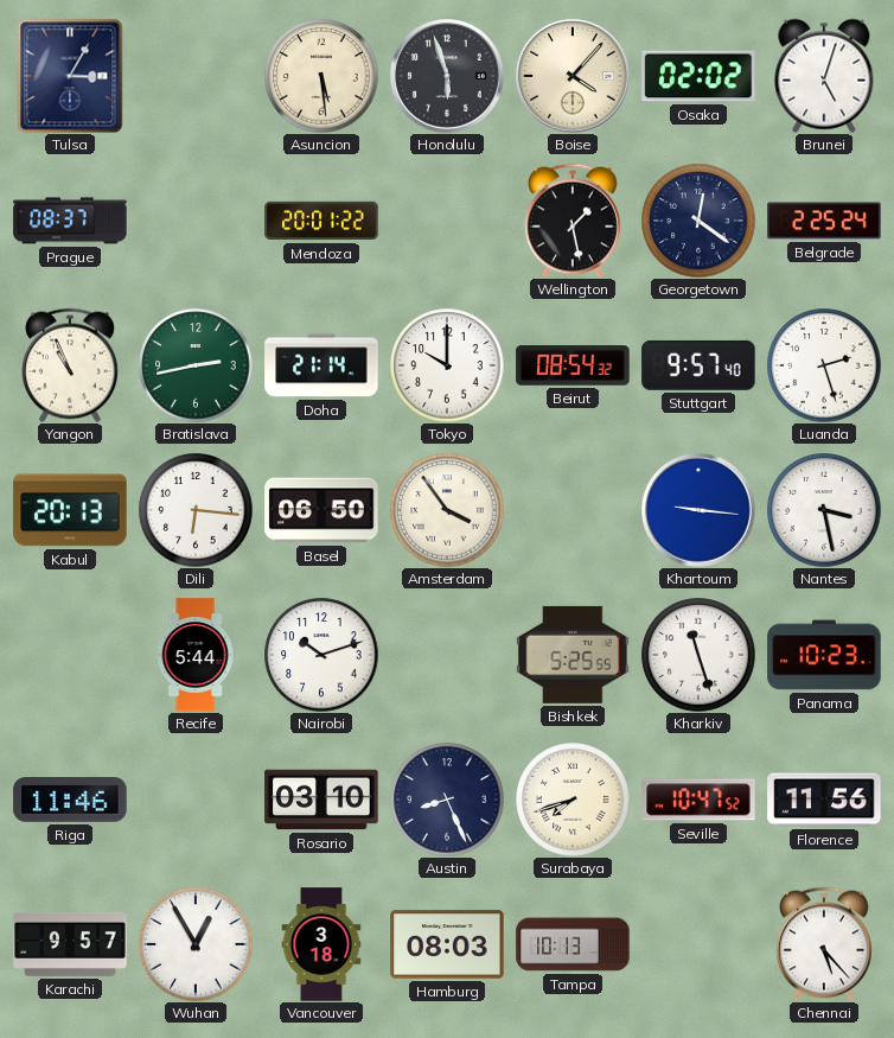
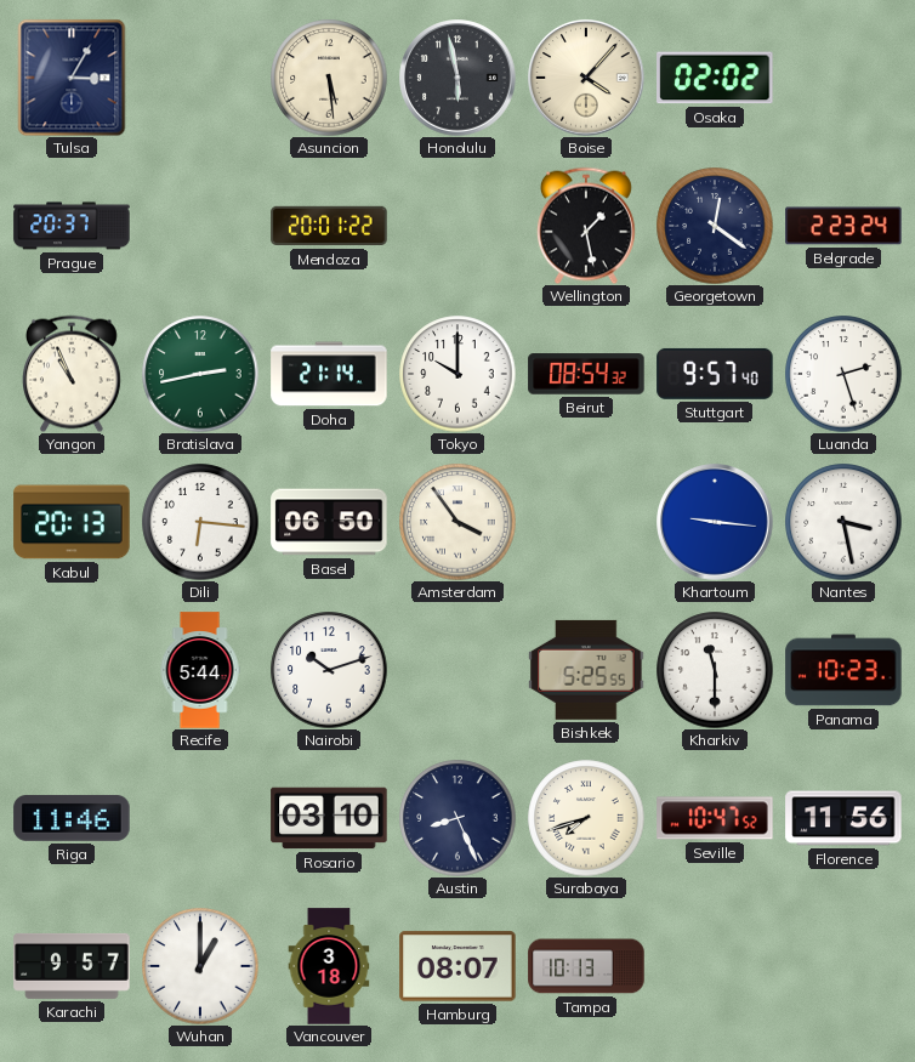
Honolulu: 5:57 -> 5:58
Brunei: 5:03 -> none
Prague: 08:37 -> 20:37
Belgrade: 2:25 -> 2:23
Kharkiv: 11:27 -> 11:30
Wuhan: 12:55 -> 1:00
Hamburg: 08:03 -> 08:07
Chennai: 5:23 -> none
